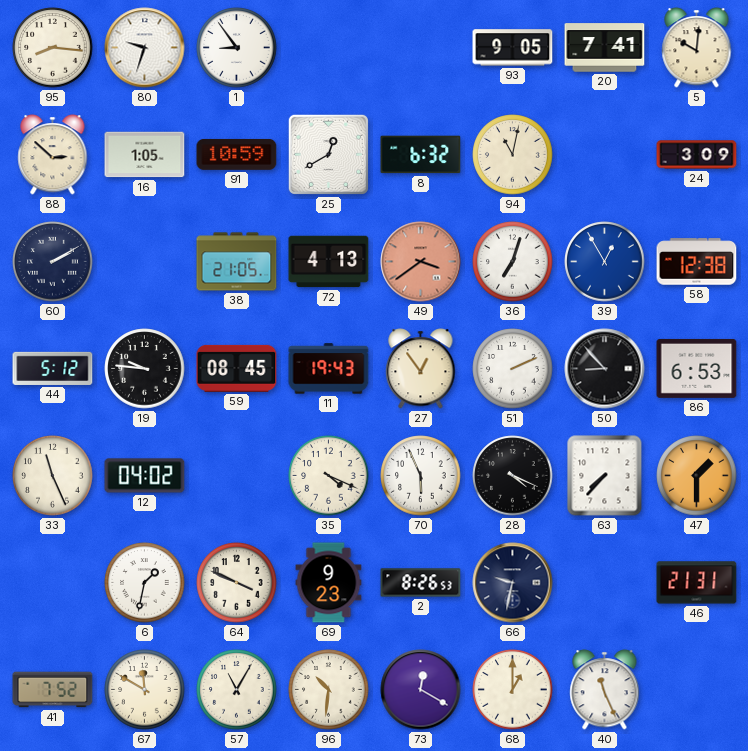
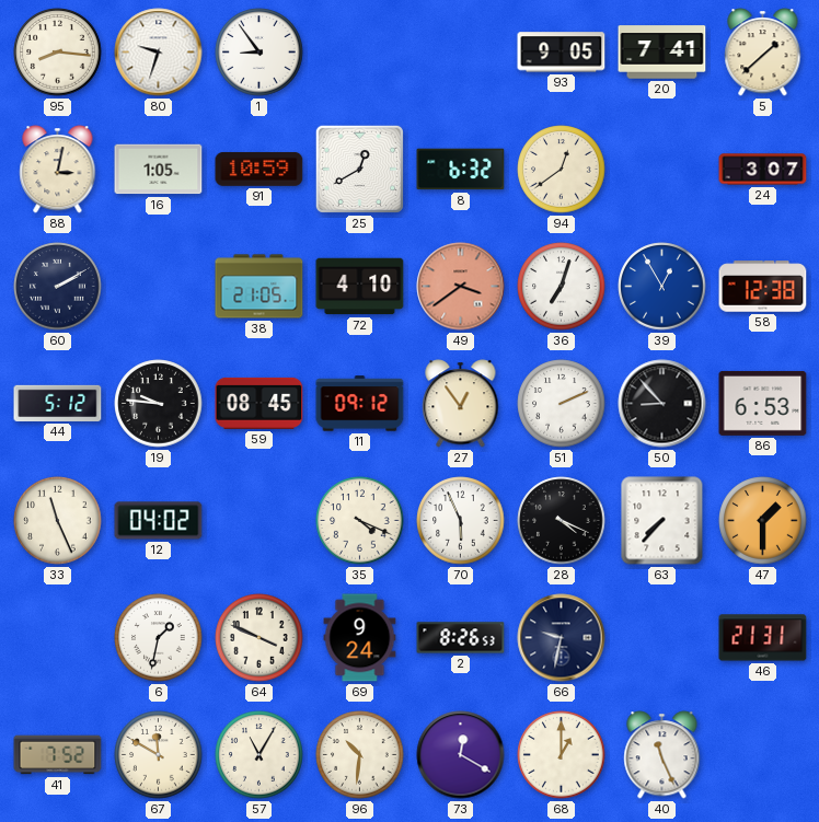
5: 10:01 -> 1:38
88: 2:52 -> 3:02
94: 11:02 -> 12:39
24: 3:09 -> 3:07
72: 4:13 -> 4:10
11: 19:43 -> 09:12
69: 9:23 -> 9:24
